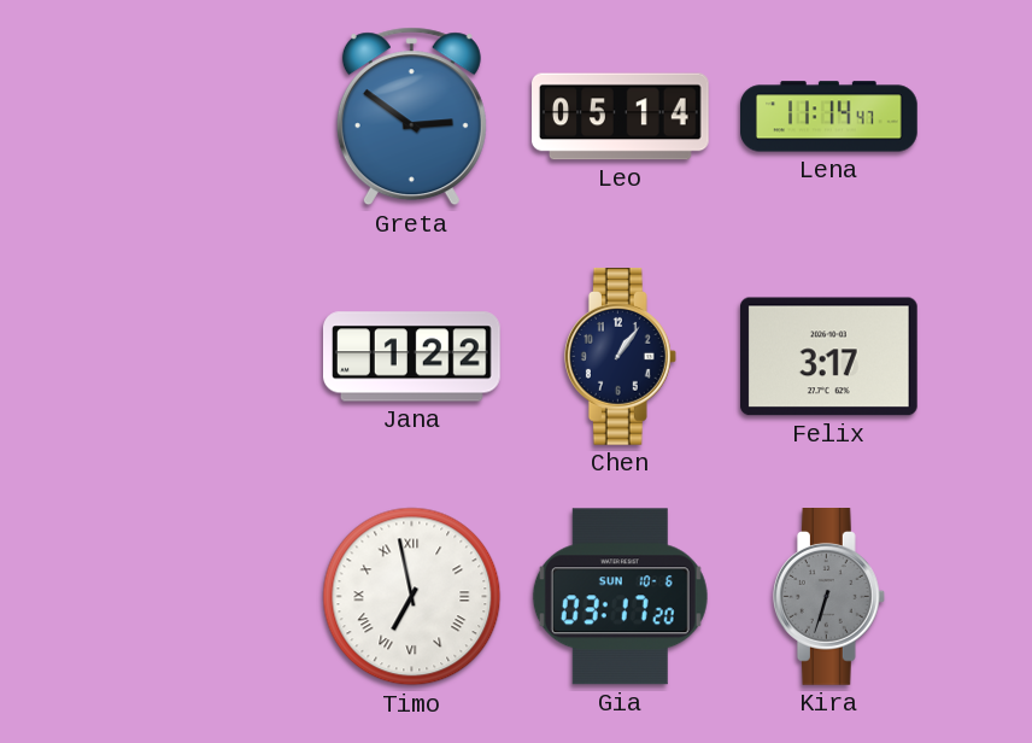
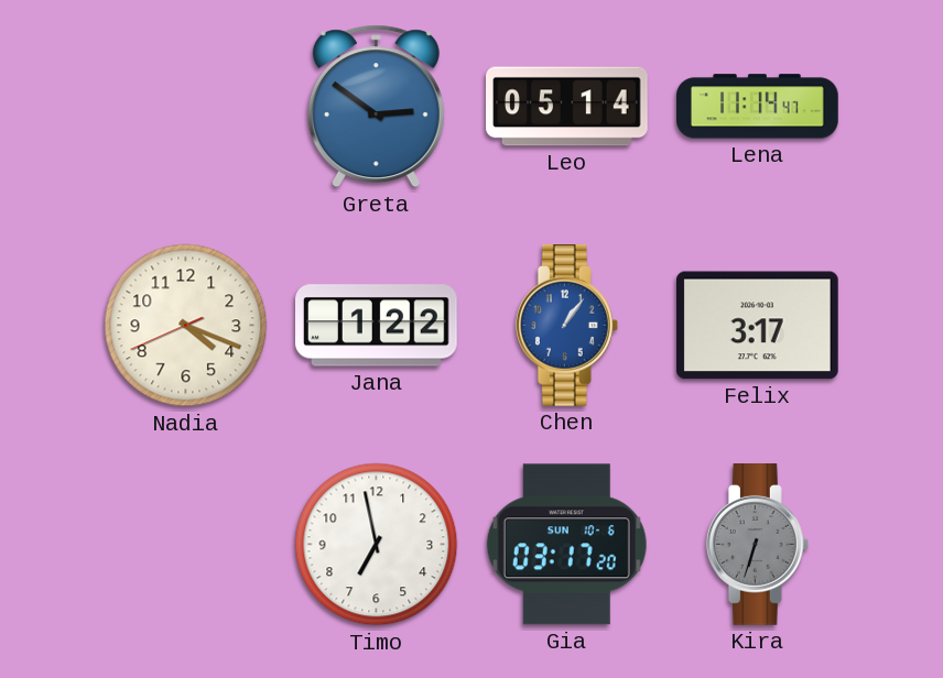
Nadia: none -> 4:18
Chen dial: navy -> blue
Timo numerals: Roman -> Arabic
